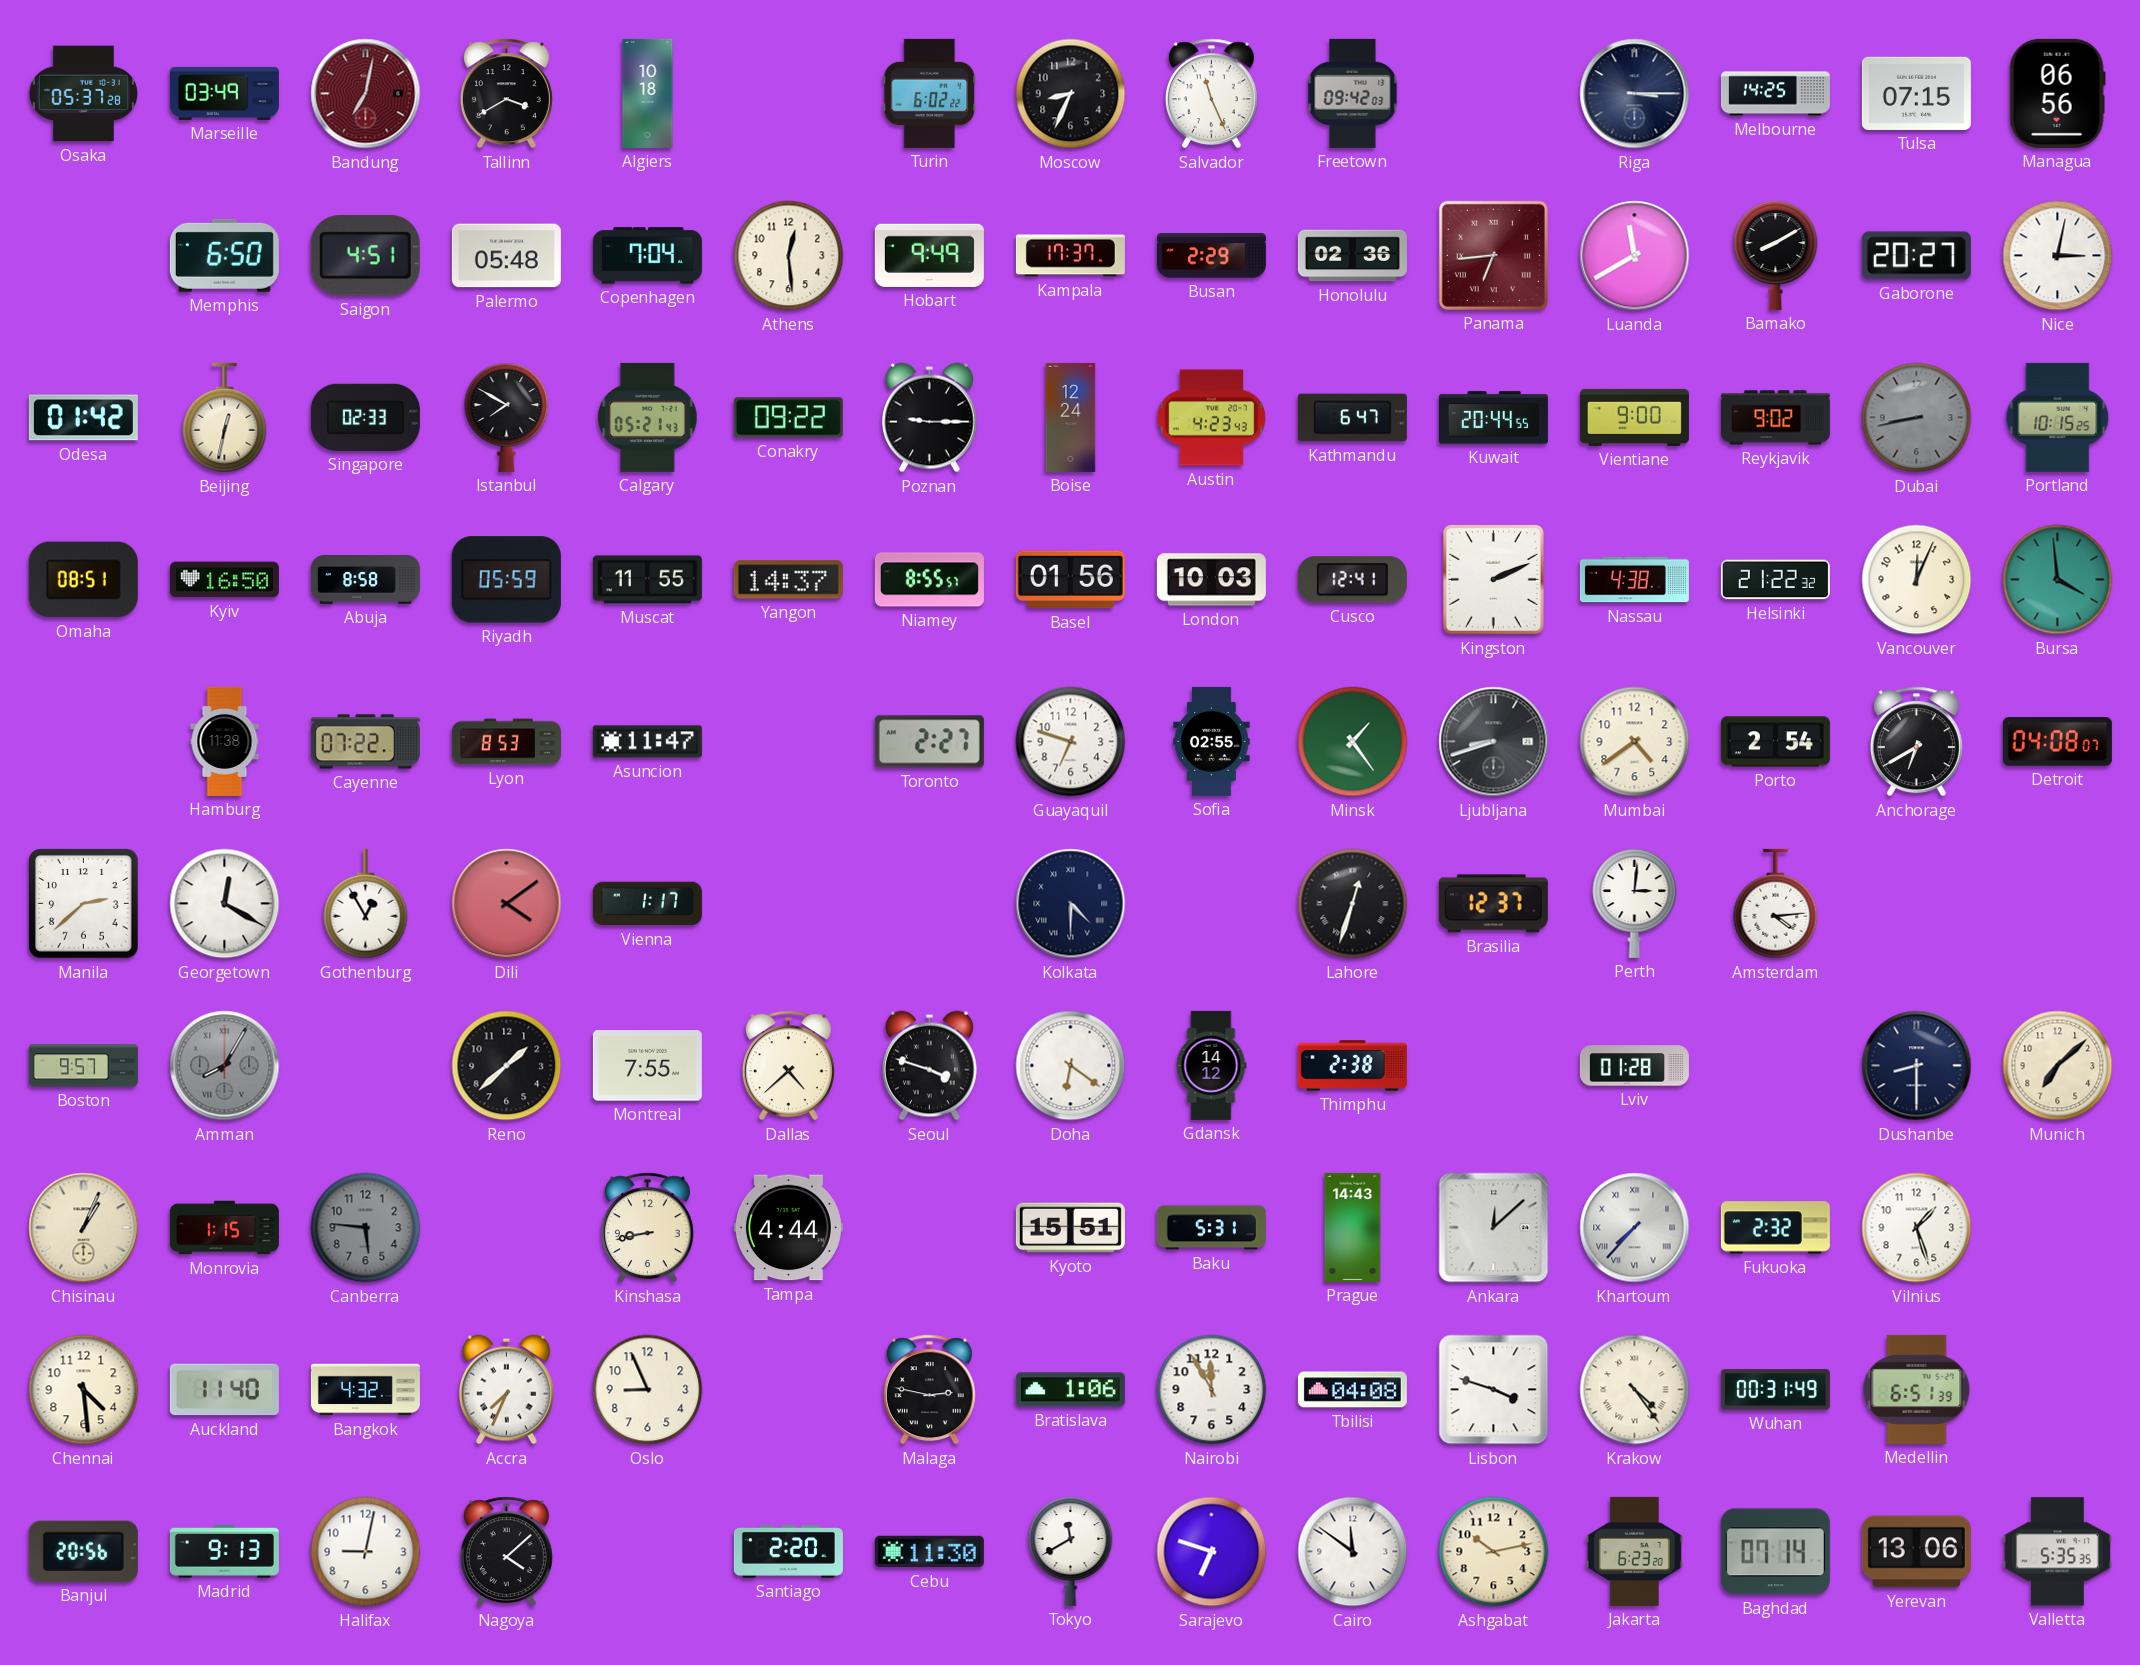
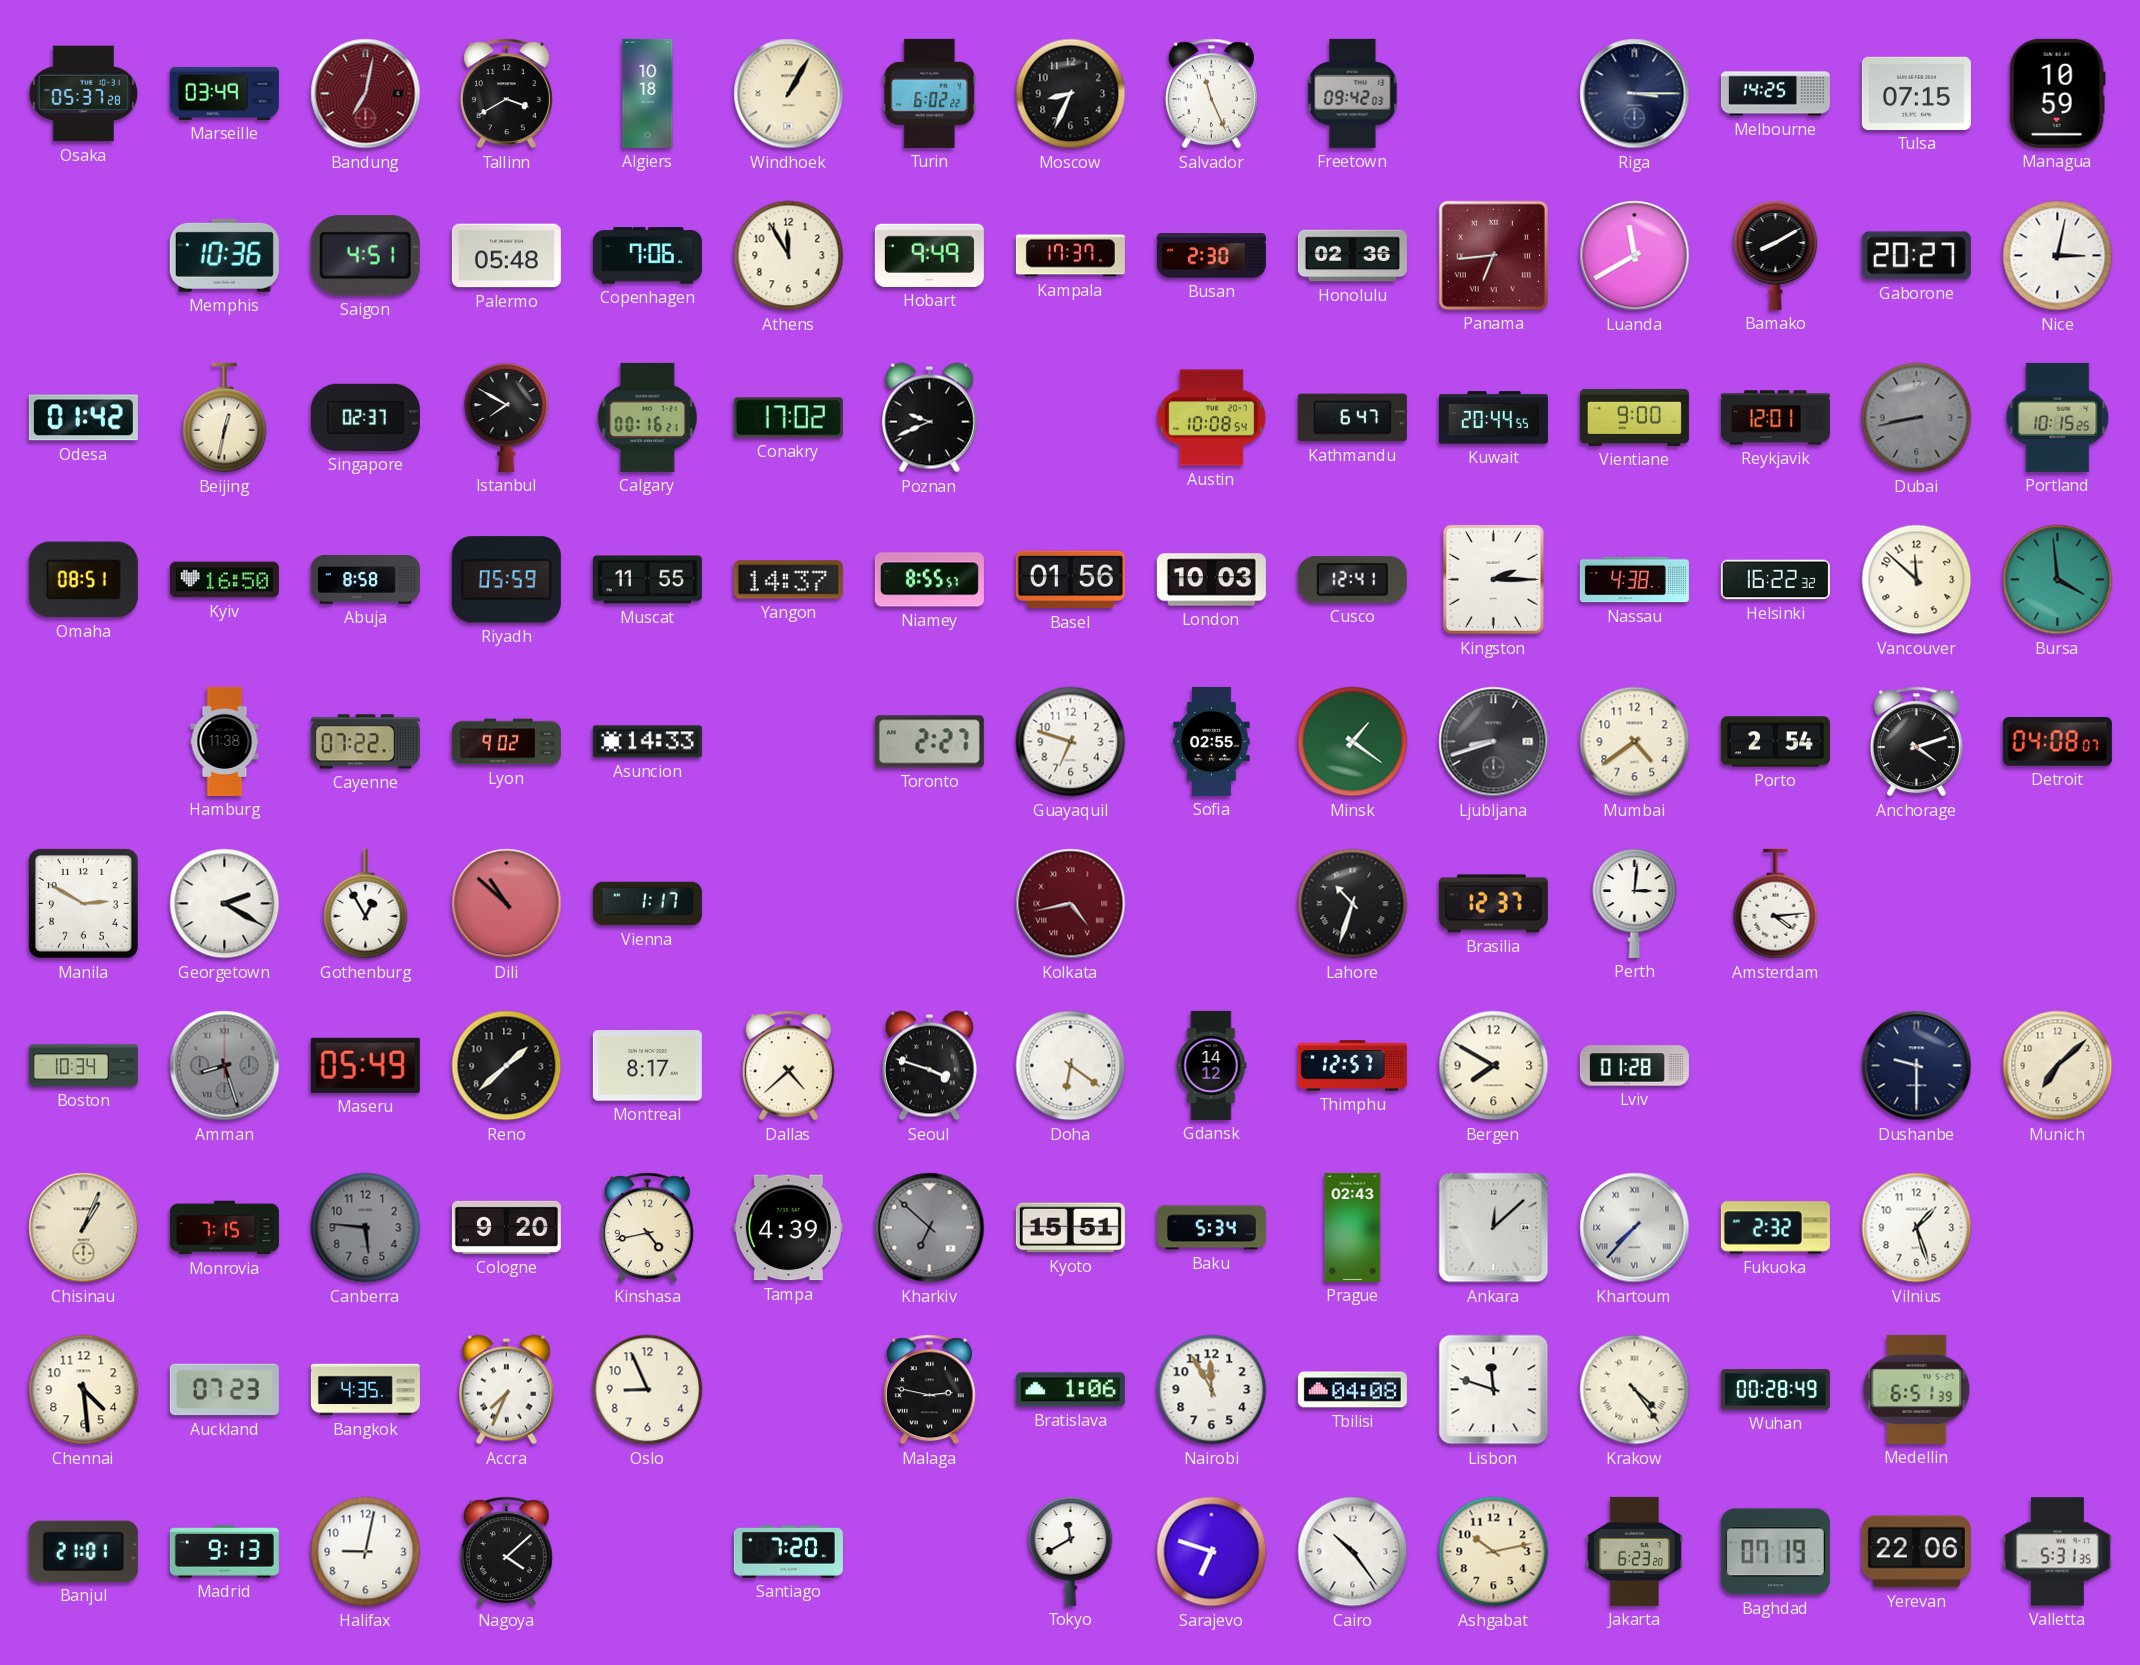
Windhoek: none -> 1:05
Managua: 06:56 -> 10:59
Memphis: 6:50 -> 10:36
Copenhagen: 7:04 -> 7:06
Athens: 12:29 -> 11:55
Busan: 2:29 -> 2:30
Singapore: 02:33 -> 02:37
Calgary: 05:21 -> 00:16
Conakry: 09:22 -> 17:02
Poznan: 9:15 -> 9:41
Boise: 12:24 -> none
Austin: 4:23 -> 10:08
Reykjavik: 9:02 -> 12:01
Kingston: 2:11 -> 2:15
Helsinki: 21:22 -> 16:22
Vancouver: 12:04 -> 11:52
Lyon: 8:53 -> 9:02
Asuncion: 11:47 -> 14:33
Minsk: 1:24 -> 1:21
Anchorage: 6:40 -> 4:12
Manila: 2:38 -> 2:50
Georgetown: 12:20 -> 2:20
Dili: 4:09 -> 10:52
Kolkata: 4:30 -> 4:43
Kolkata dial: navy -> burgundy
Lahore: 12:33 -> 10:33
Boston: 9:57 -> 10:34
Amman: 8:05 -> 8:27
Maseru: none -> 05:49
Montreal: 7:55 -> 8:17
Thimphu: 2:38 -> 12:57
Bergen: none -> 7:50
Dushanbe: 8:30 -> 9:30
Monrovia: 1:15 -> 7:15
Cologne: none -> 9:20
Kinshasa: 8:43 -> 4:43
Tampa: 4:44 -> 4:39
Kharkiv: none -> 6:52
Baku: 5:31 -> 5:34
Prague: 14:43 -> 02:43
Auckland: 11:40 -> 07:23
Bangkok: 4:32 -> 4:35
Lisbon: 3:48 -> 11:48
Wuhan: 00:31 -> 00:28
Banjul: 20:56 -> 21:01
Santiago: 2:20 -> 7:20
Cebu: 11:30 -> none
Cairo: 11:51 -> 10:24
Baghdad: 07:14 -> 07:19
Yerevan: 13:06 -> 22:06
Valletta: 5:35 -> 5:31
